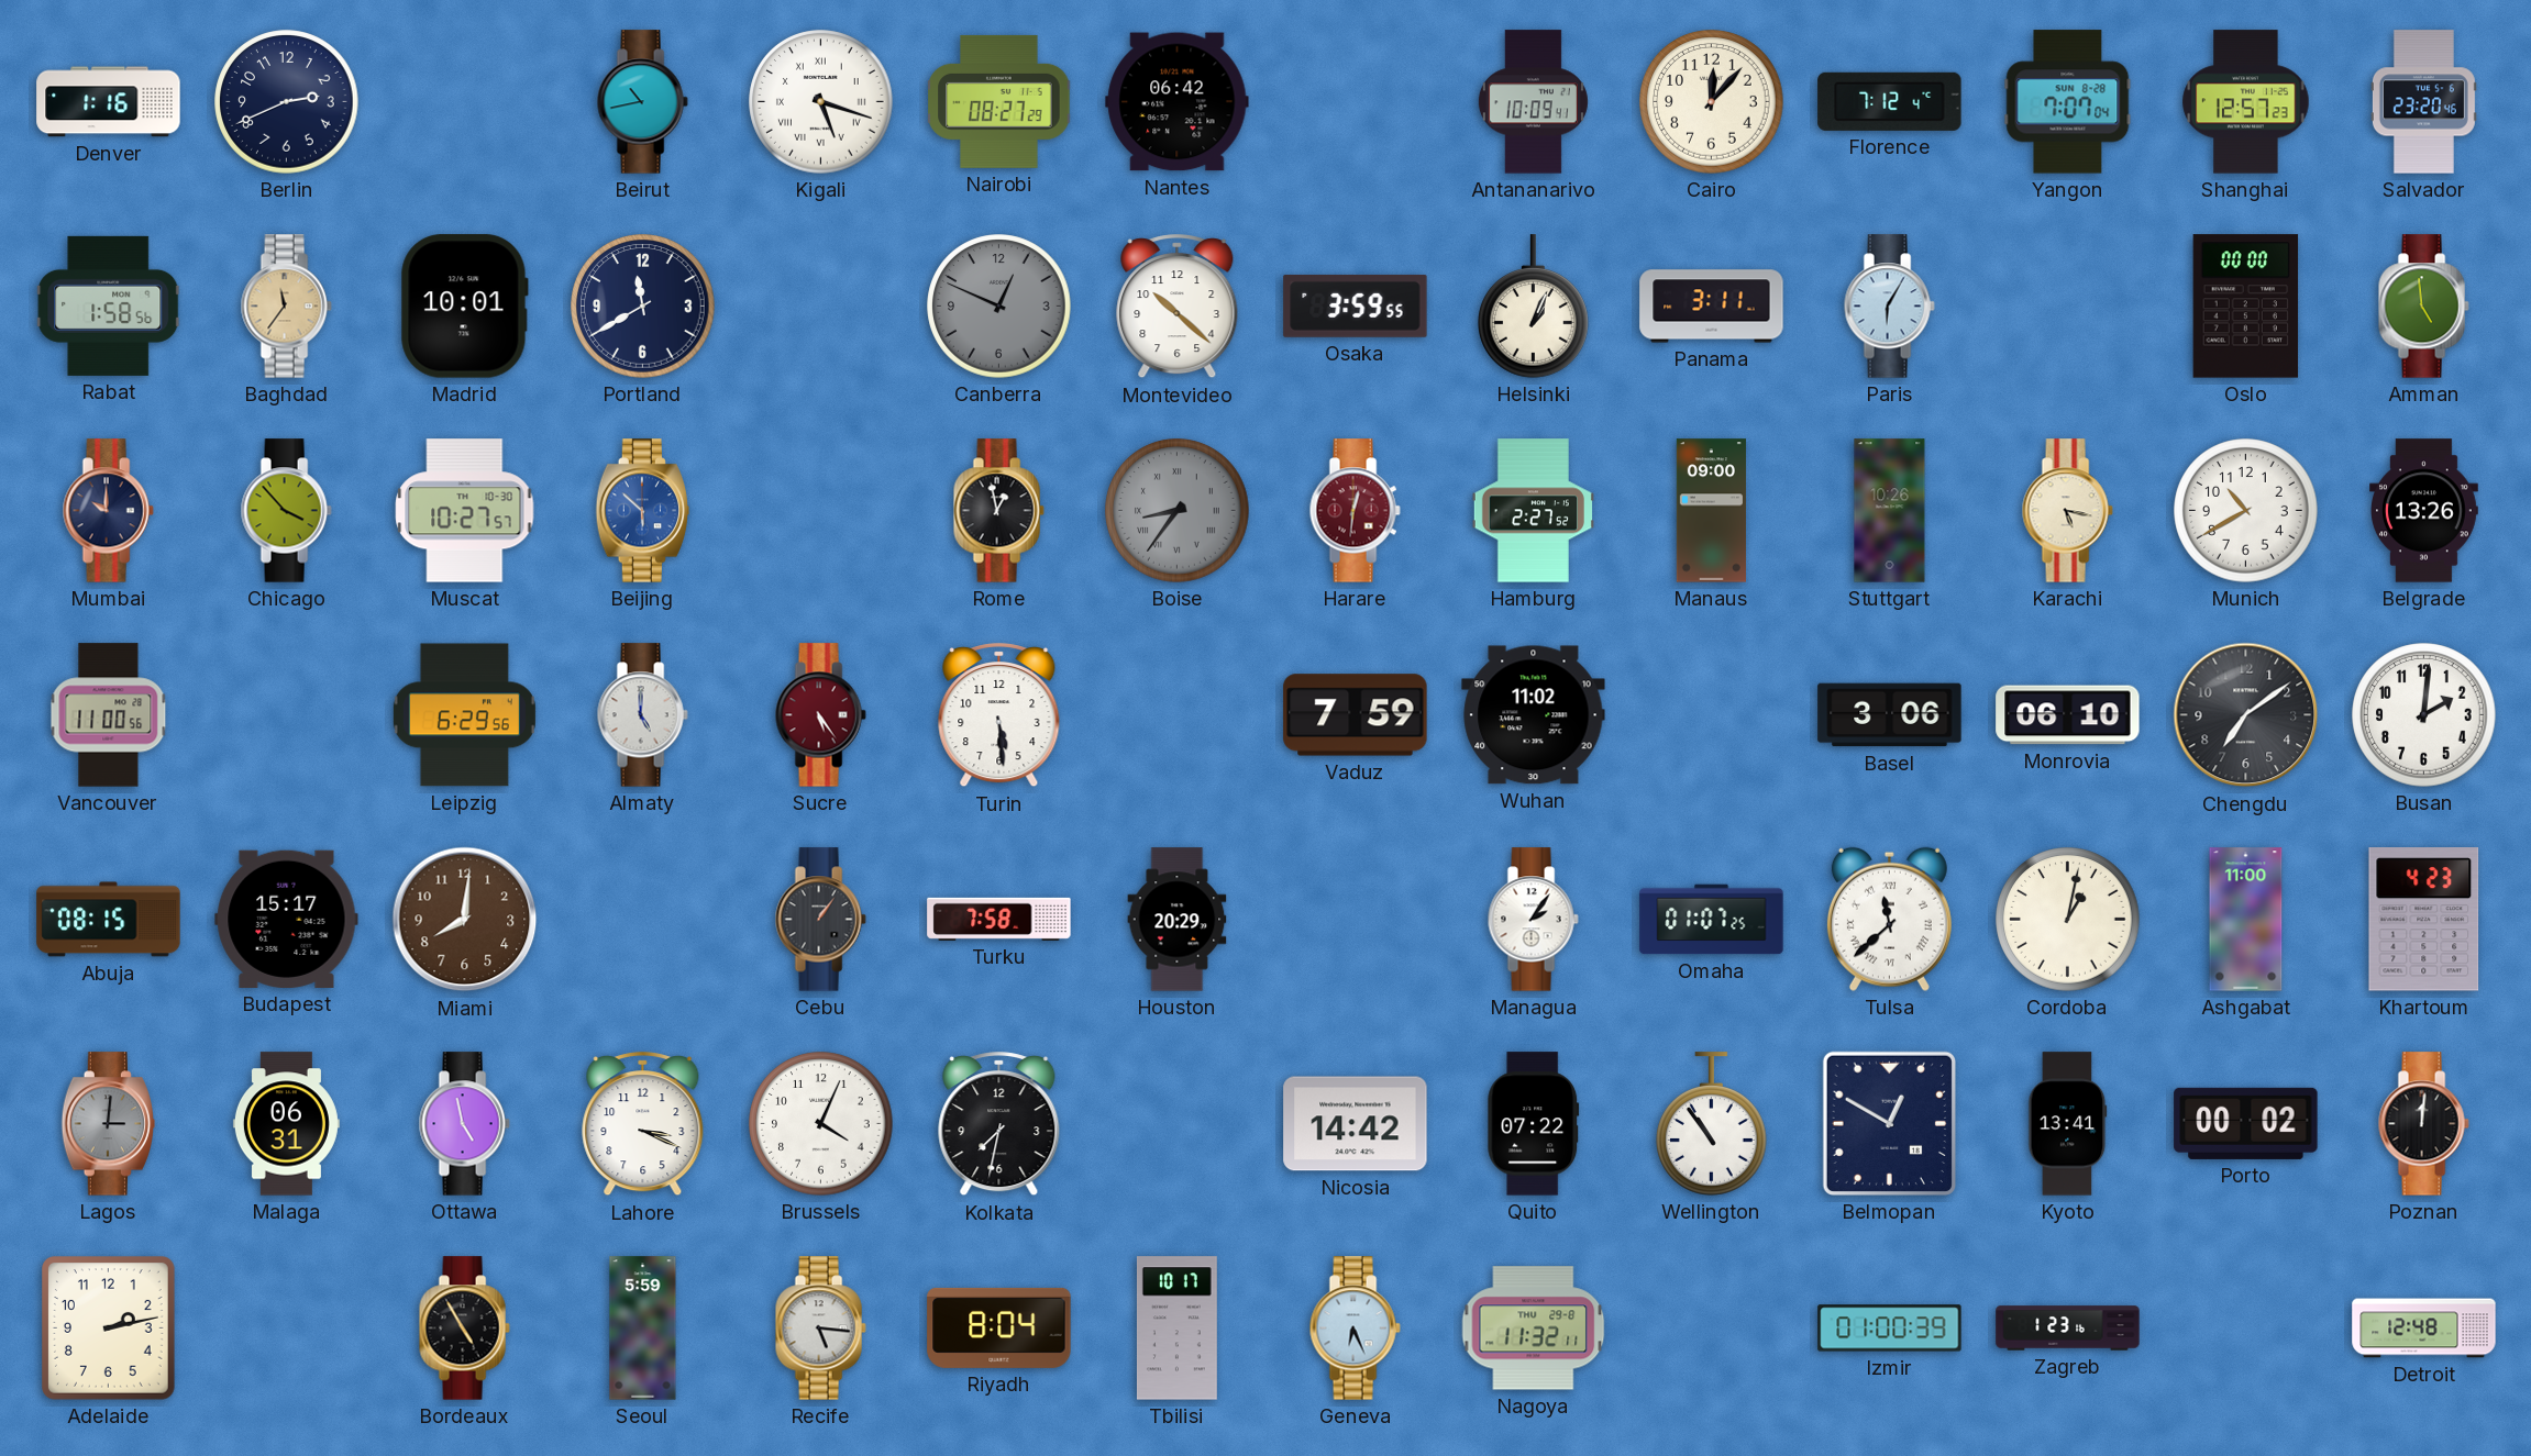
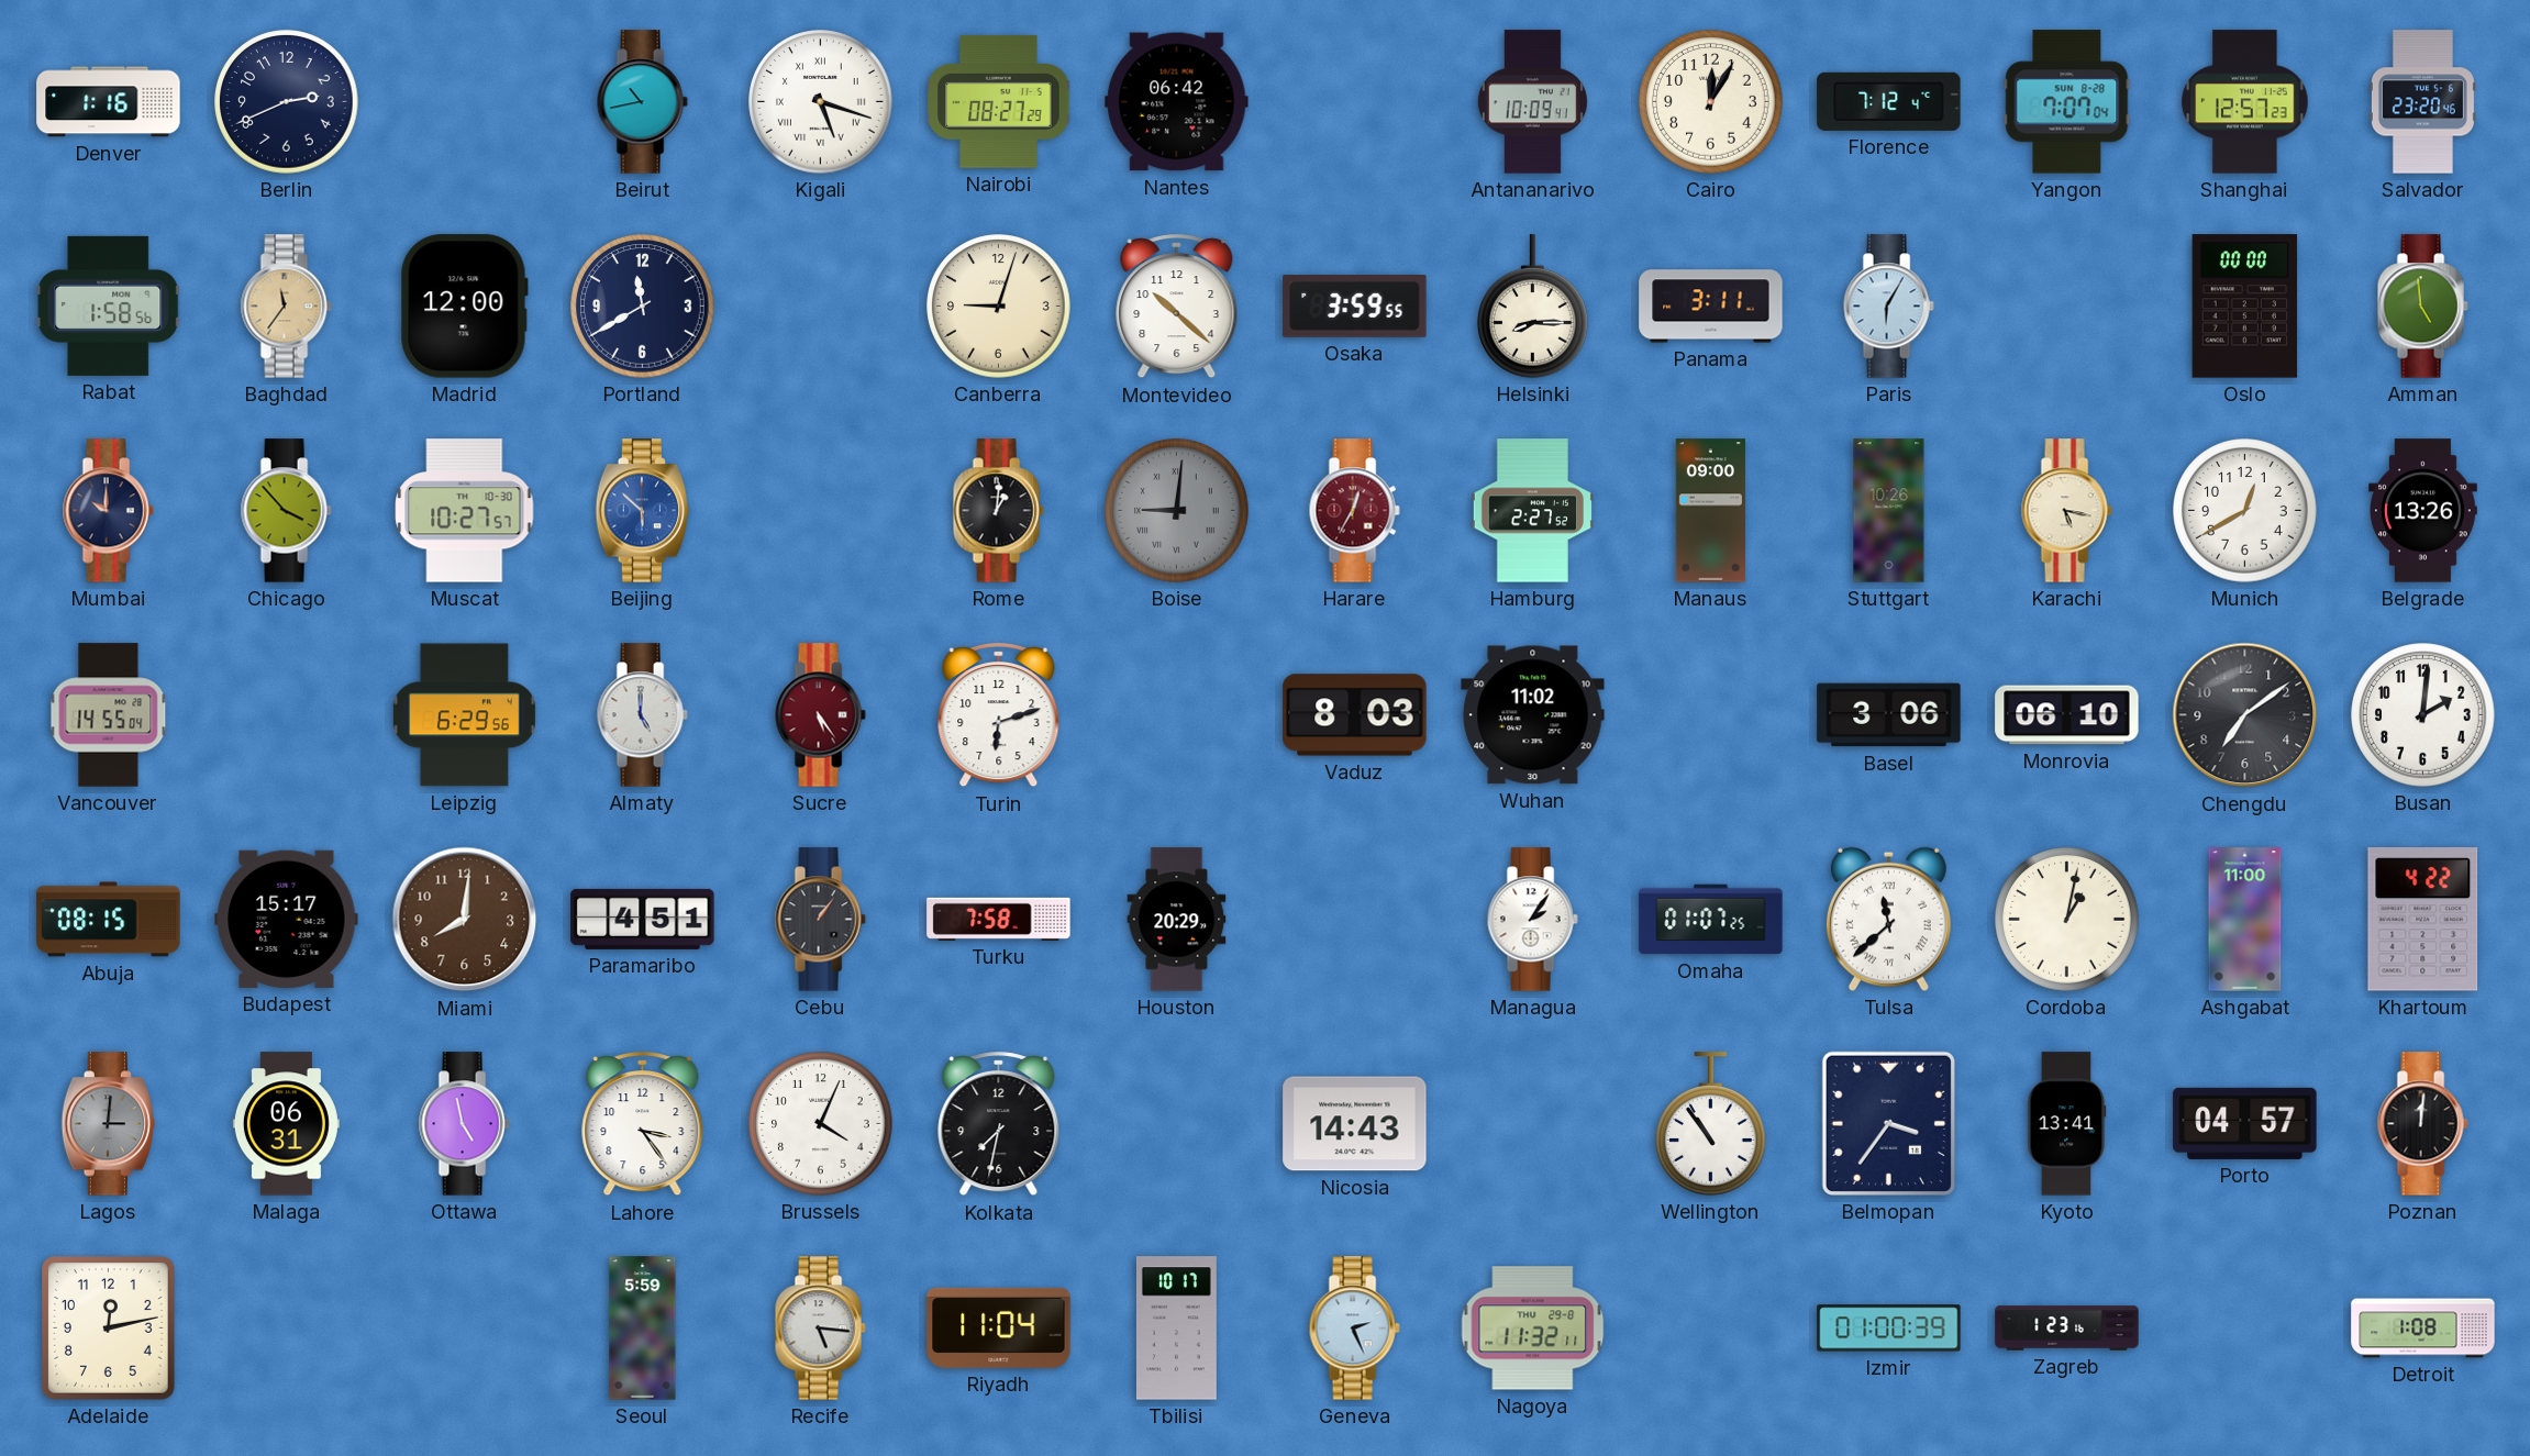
Cairo: 12:07 -> 12:05
Madrid: 10:01 -> 12:00
Canberra: 12:49 -> 9:03
Canberra dial: grey -> cream
Helsinki: 1:04 -> 8:15
Rome: 12:58 -> 1:01
Boise: 8:36 -> 9:01
Harare: 12:31 -> 12:35
Munich: 10:40 -> 12:40
Vancouver: 11:00 -> 14:55
Turin: 5:29 -> 6:12
Vaduz: 7:59 -> 8:03
Paramaribo: none -> 4:51
Khartoum: 4:23 -> 4:22
Lahore: 3:19 -> 3:24
Nicosia: 14:42 -> 14:43
Quito: 07:22 -> none
Belmopan: 12:50 -> 3:36
Porto: 00:02 -> 04:57
Adelaide: 2:13 -> 12:13
Bordeaux: 4:55 -> none
Riyadh: 8:04 -> 11:04
Geneva: 6:26 -> 2:26
Detroit: 12:48 -> 1:08
